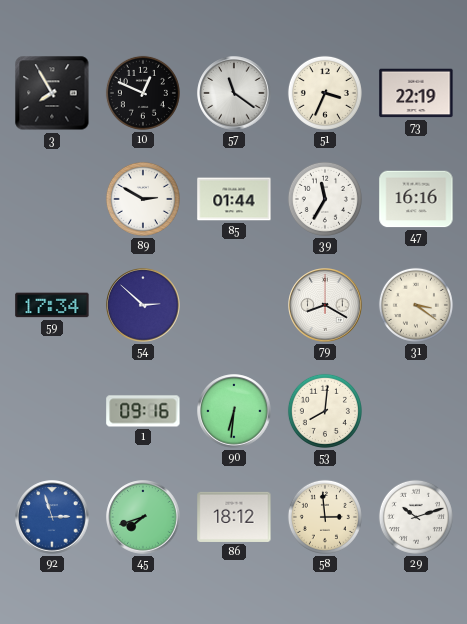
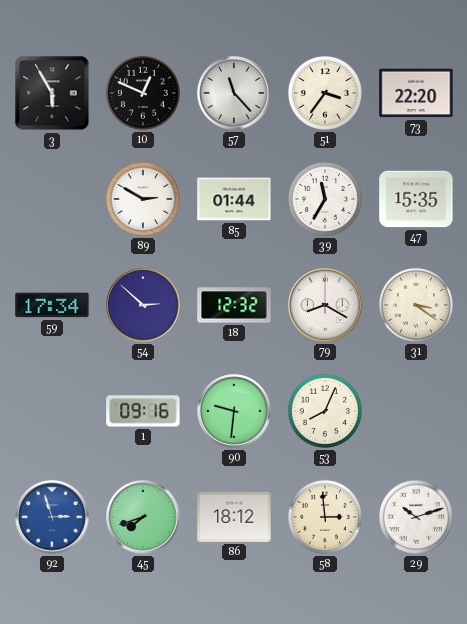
3: 7:55 -> 5:55
57: 11:21 -> 11:23
51: 3:34 -> 3:36
73: 22:19 -> 22:20
47: 16:16 -> 15:35
18: none -> 12:32
90: 6:31 -> 9:31
53: 8:01 -> 8:04
